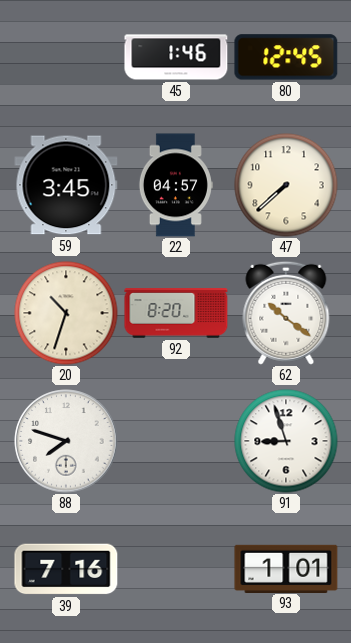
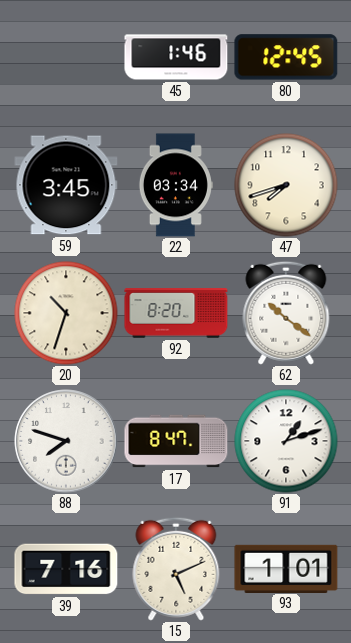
22: 04:57 -> 03:34
47: 7:38 -> 7:42
17: none -> 8:47
91: 8:57 -> 1:12
15: none -> 5:11
